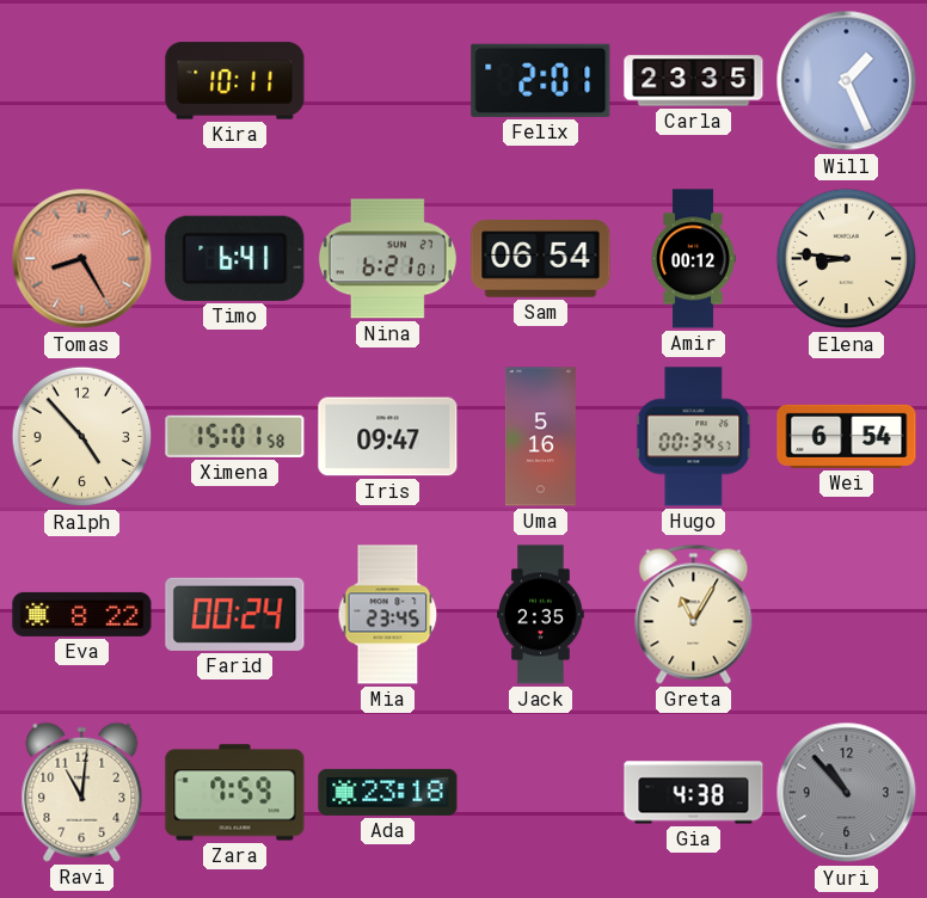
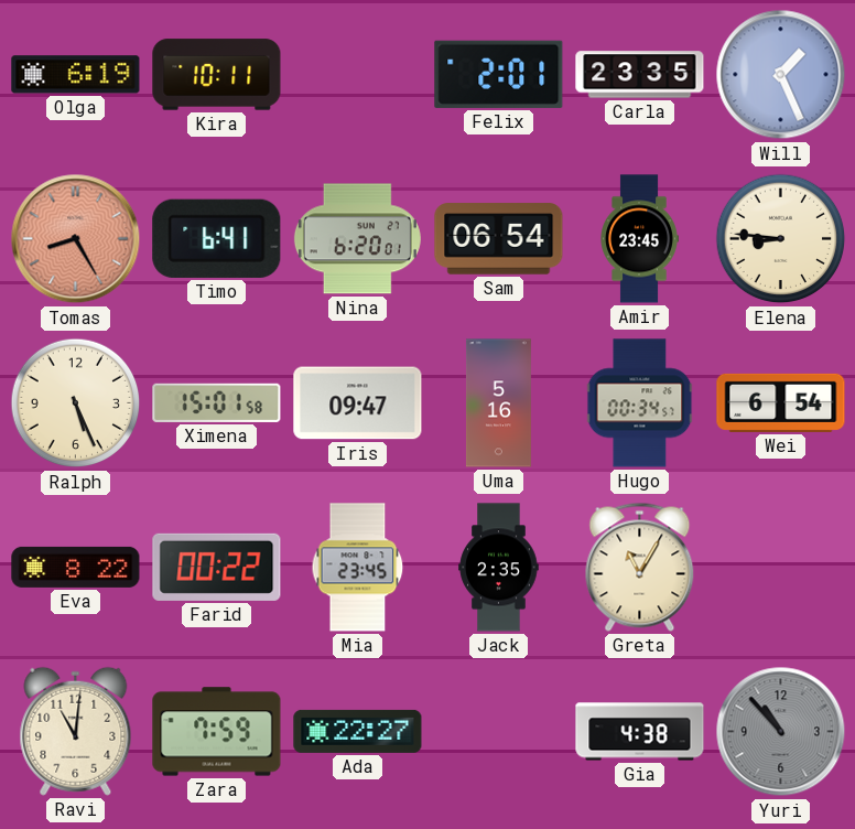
Olga: none -> 6:19
Nina: 6:21 -> 6:20
Amir: 00:12 -> 23:45
Ralph: 4:53 -> 5:26
Farid: 00:24 -> 00:22
Ada: 23:18 -> 22:27
